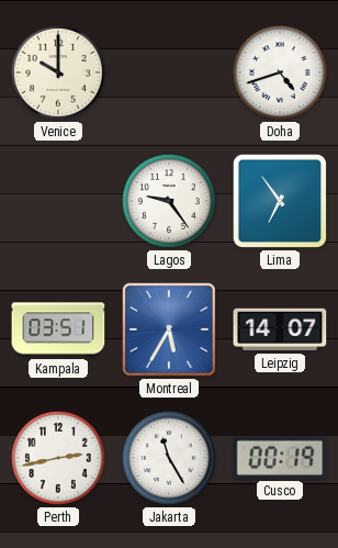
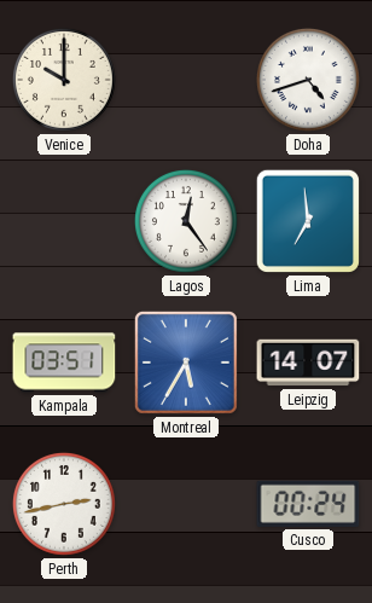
Lagos: 9:24 -> 12:24
Lima: 6:54 -> 6:59
Jakarta: 11:25 -> none
Cusco: 00:19 -> 00:24
